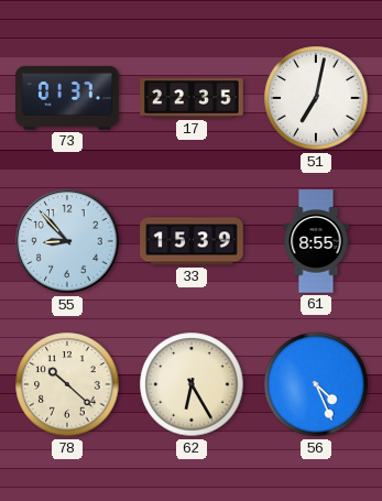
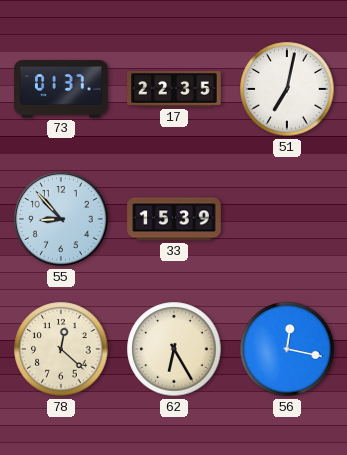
61: 8:55 -> none
78: 10:22 -> 12:22
56: 4:26 -> 12:17
